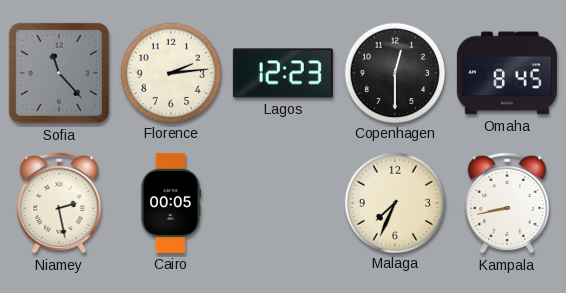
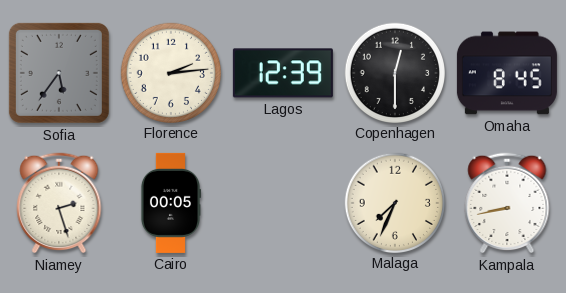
Sofia: 11:23 -> 5:36
Lagos: 12:23 -> 12:39
Niamey: 2:28 -> 2:27
